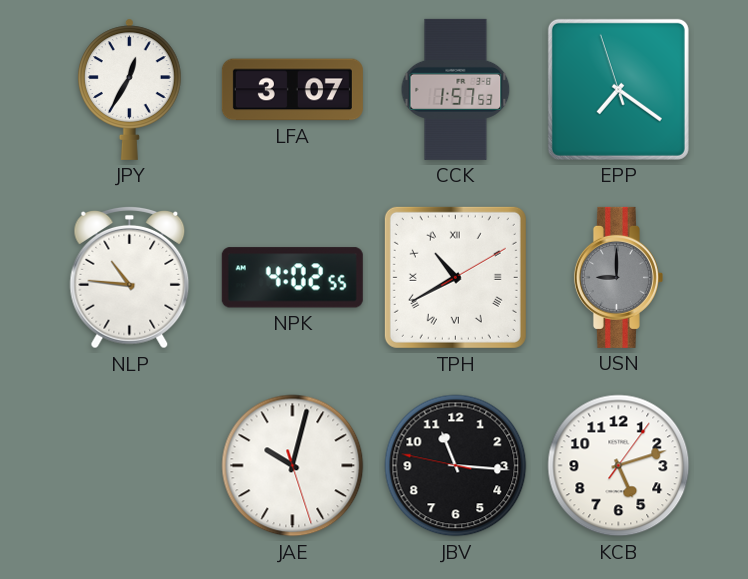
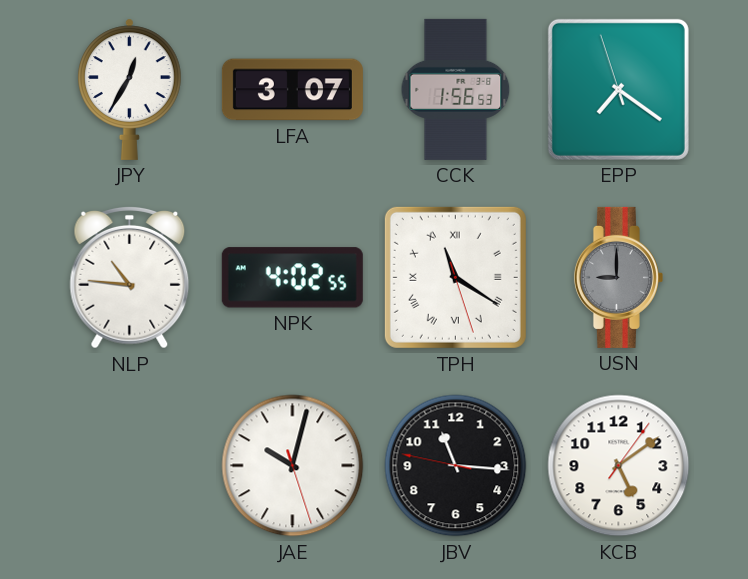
CCK: 1:57 -> 1:56
TPH: 10:40 -> 11:20
KCB: 5:12 -> 5:09
